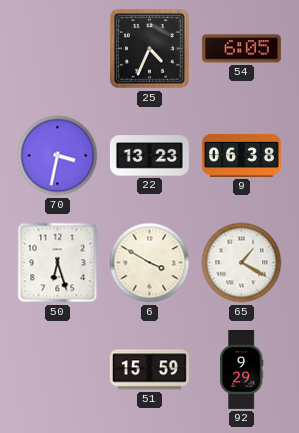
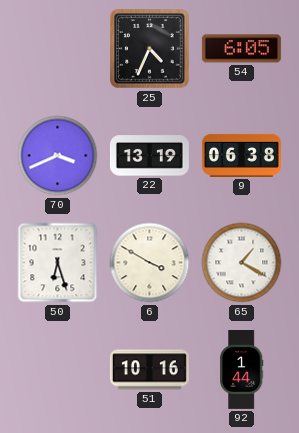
70: 3:32 -> 3:41
22: 13:23 -> 13:19
51: 15:59 -> 10:16
92: 9:29 -> 1:44
